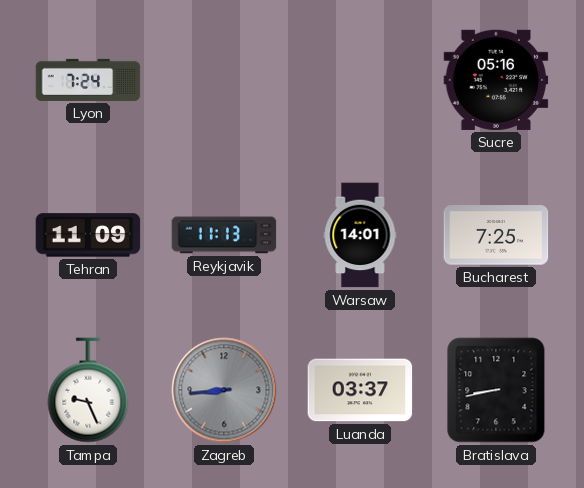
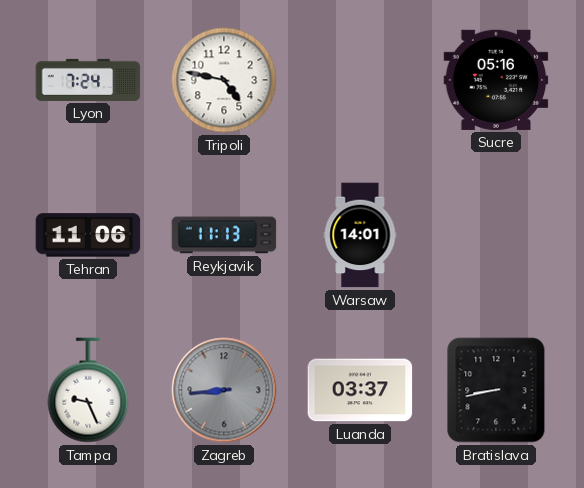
Tripoli: none -> 4:47
Tehran: 11:09 -> 11:06
Bucharest: 7:25 -> none
